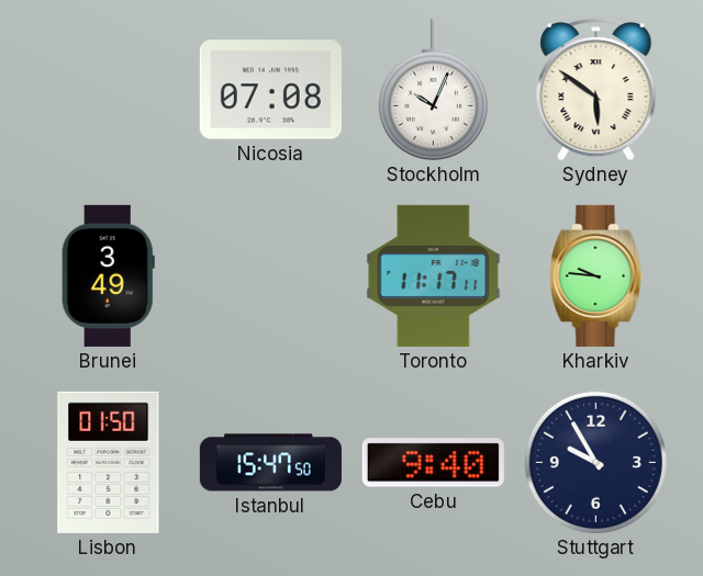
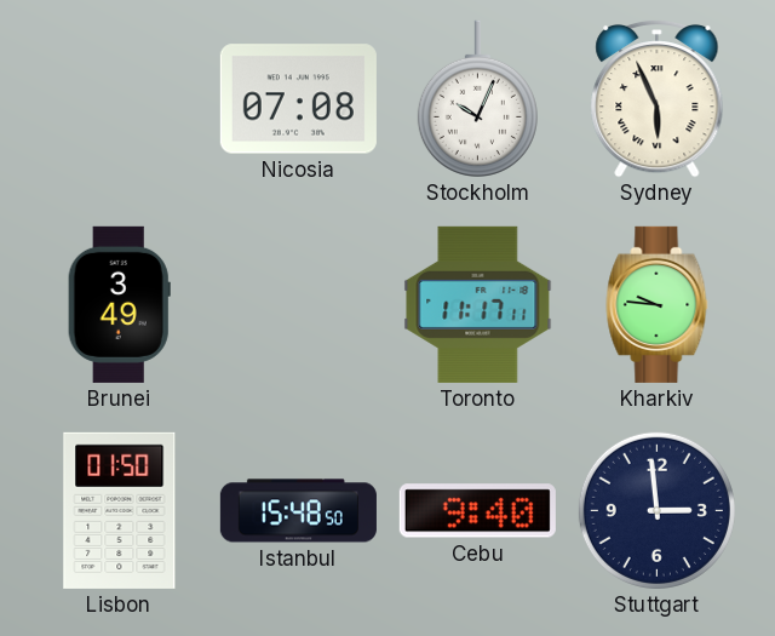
Sydney: 5:51 -> 5:56
Istanbul: 15:47 -> 15:48
Stuttgart: 9:55 -> 2:59
